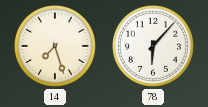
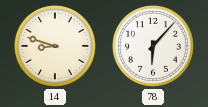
14: 7:27 -> 8:48
